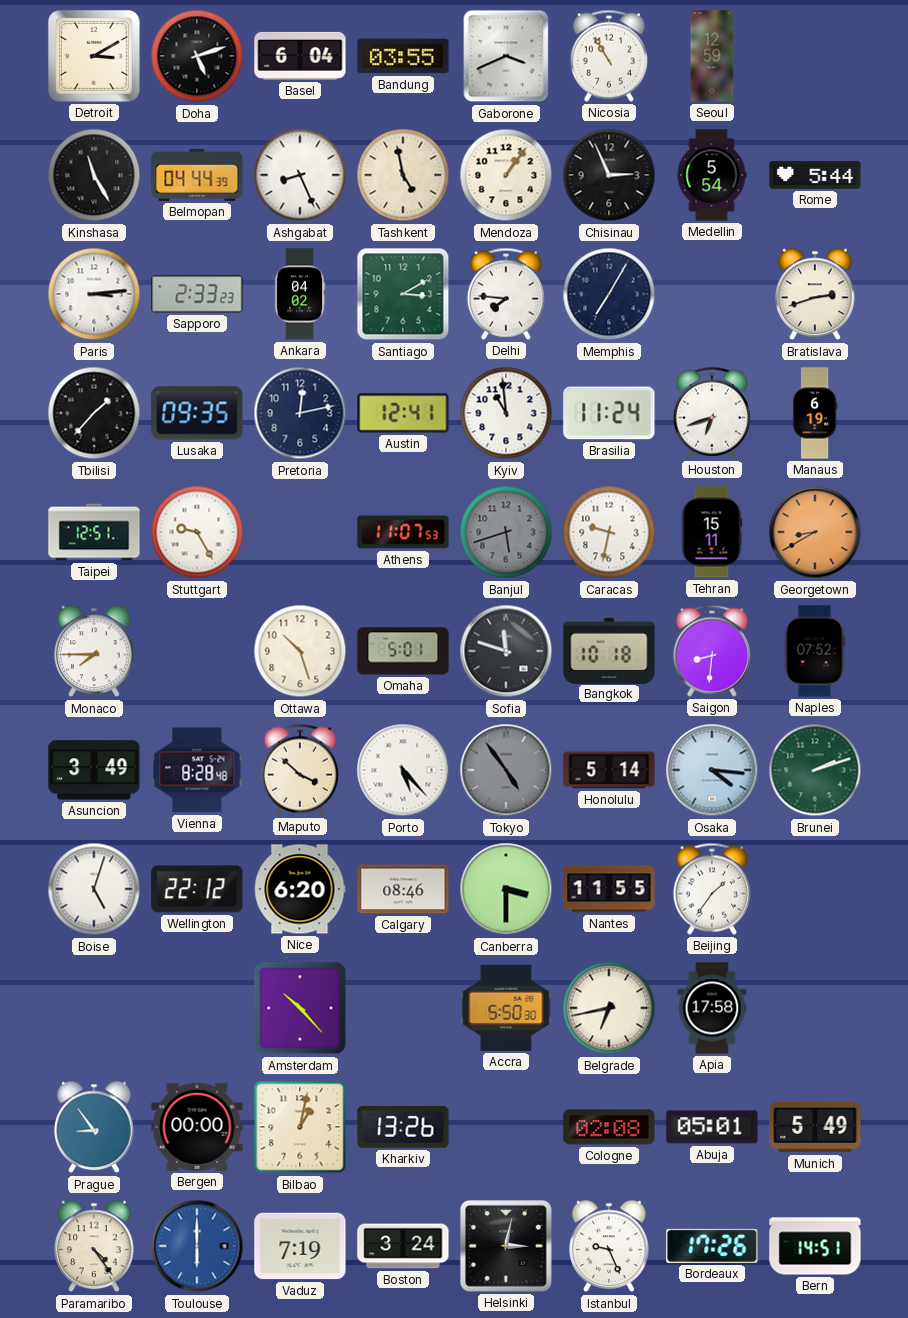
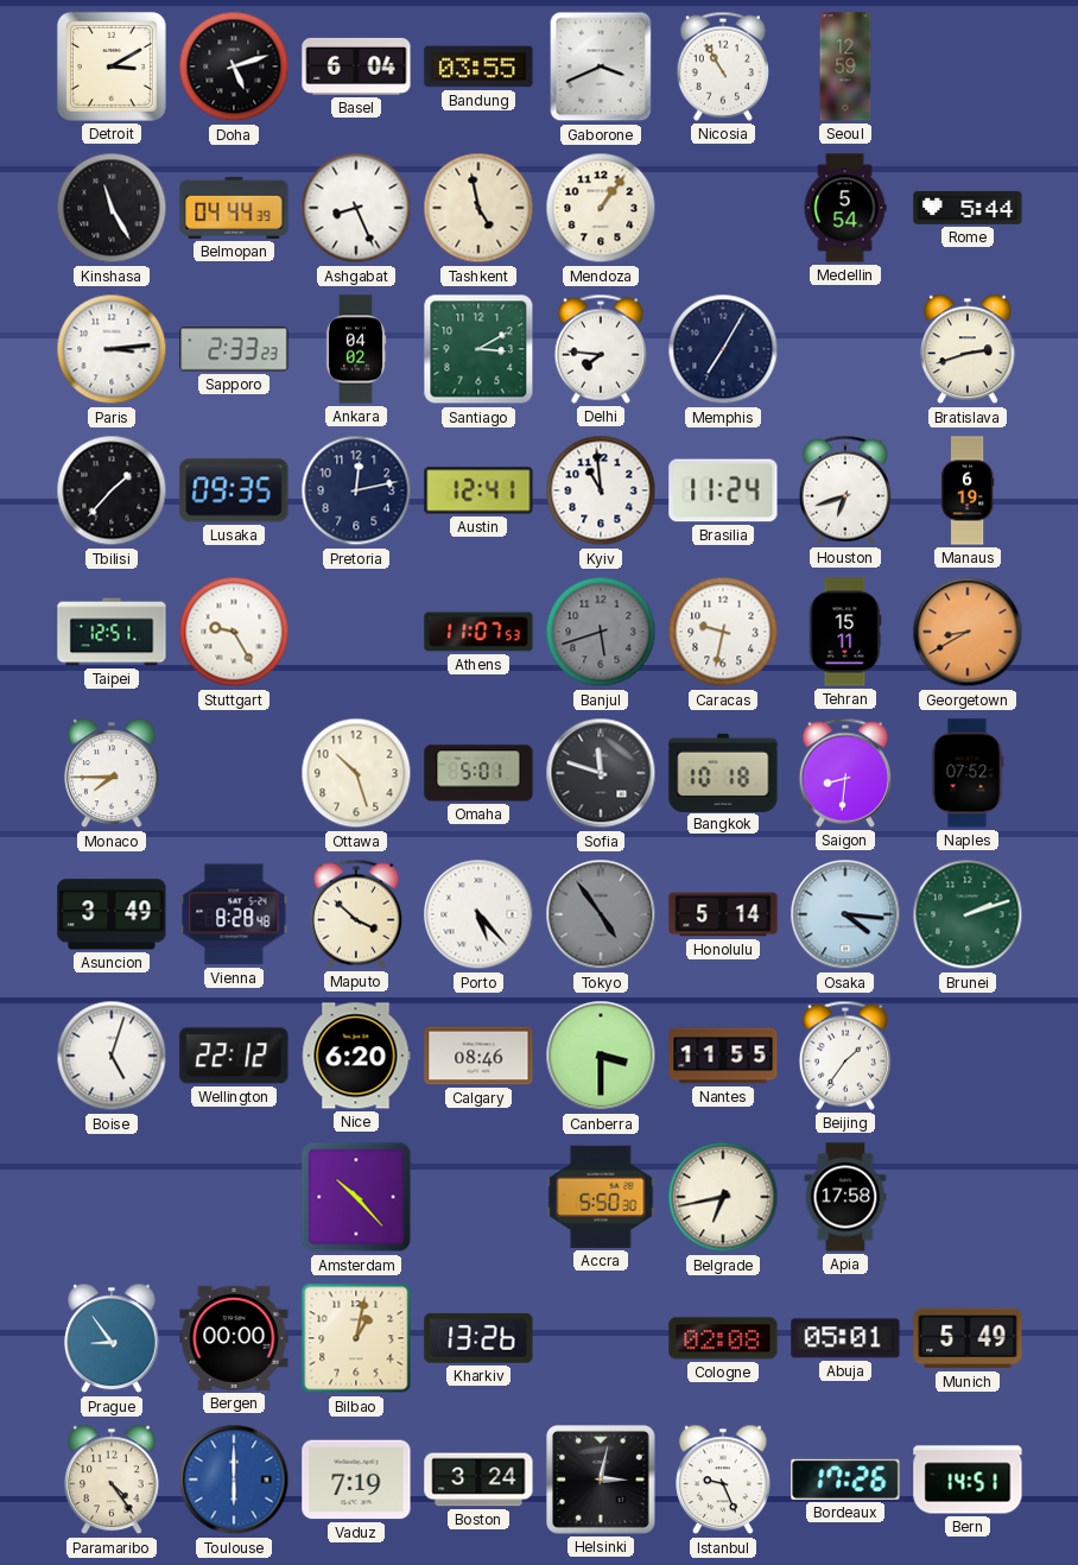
Chisinau: 2:56 -> none
